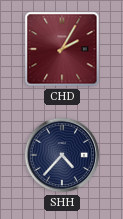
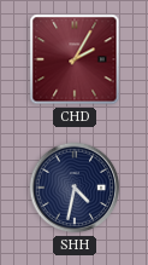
SHH: 4:37 -> 4:32
